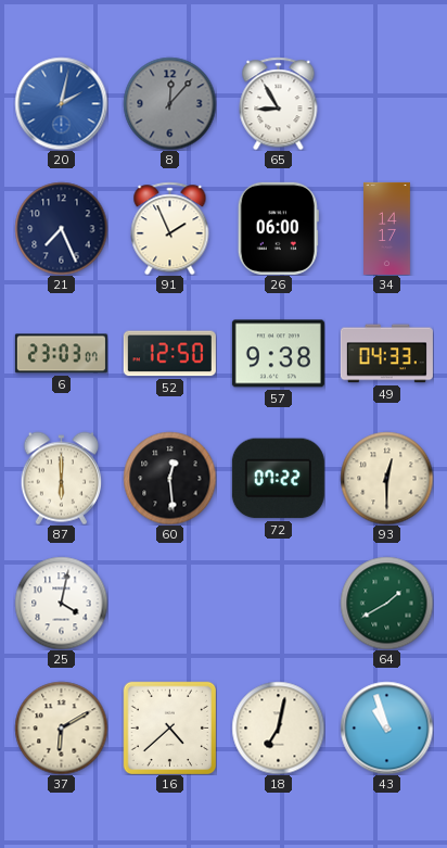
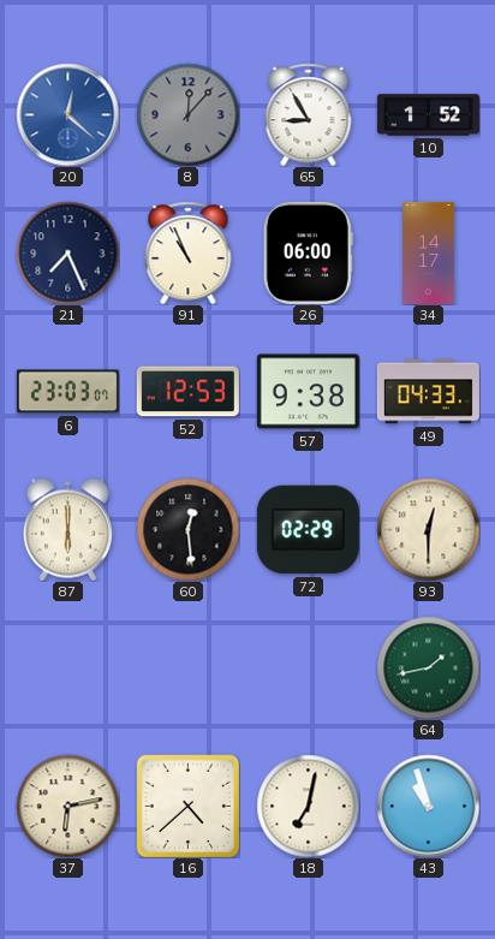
20: 2:02 -> 12:22
10: none -> 1:52
91: 1:56 -> 10:56
52: 12:50 -> 12:53
72: 07:22 -> 02:29
25: 4:02 -> none
64: 1:40 -> 1:43
37: 6:10 -> 6:13
